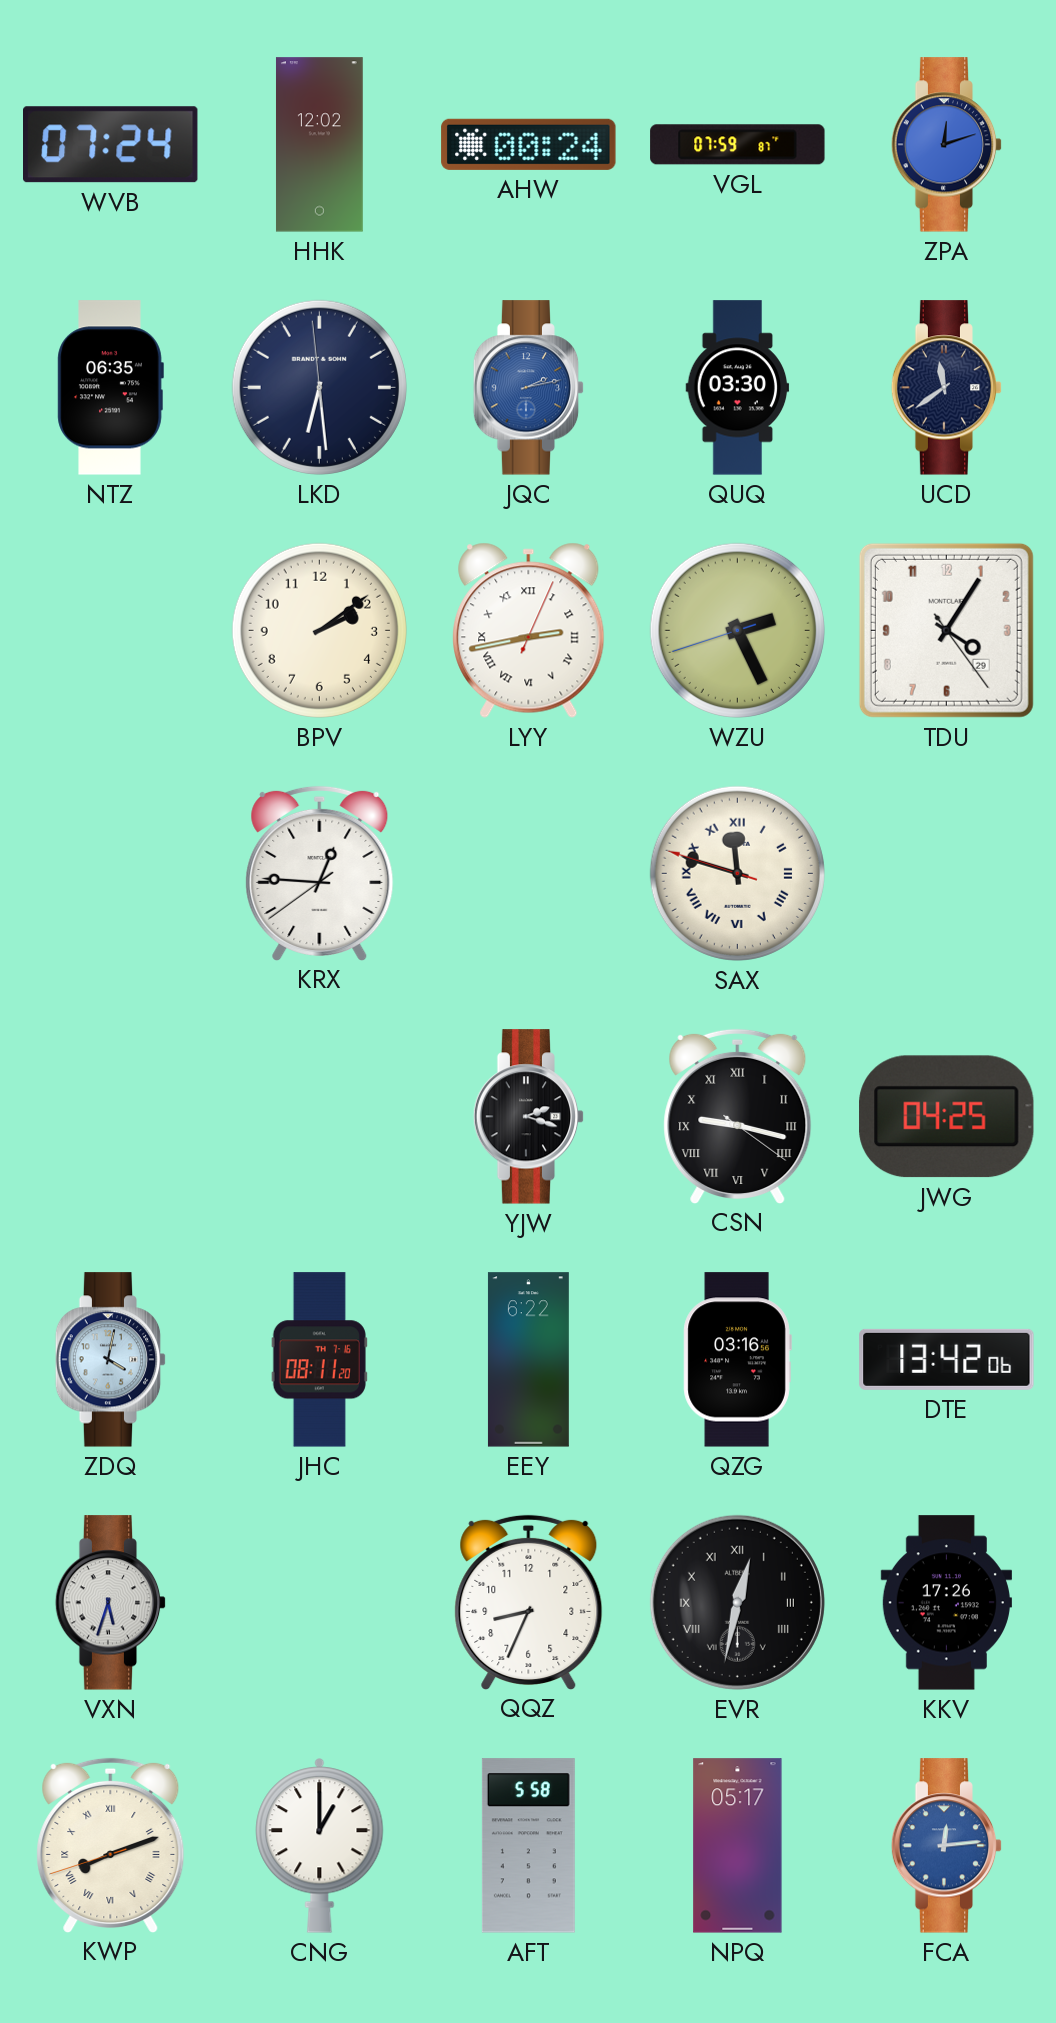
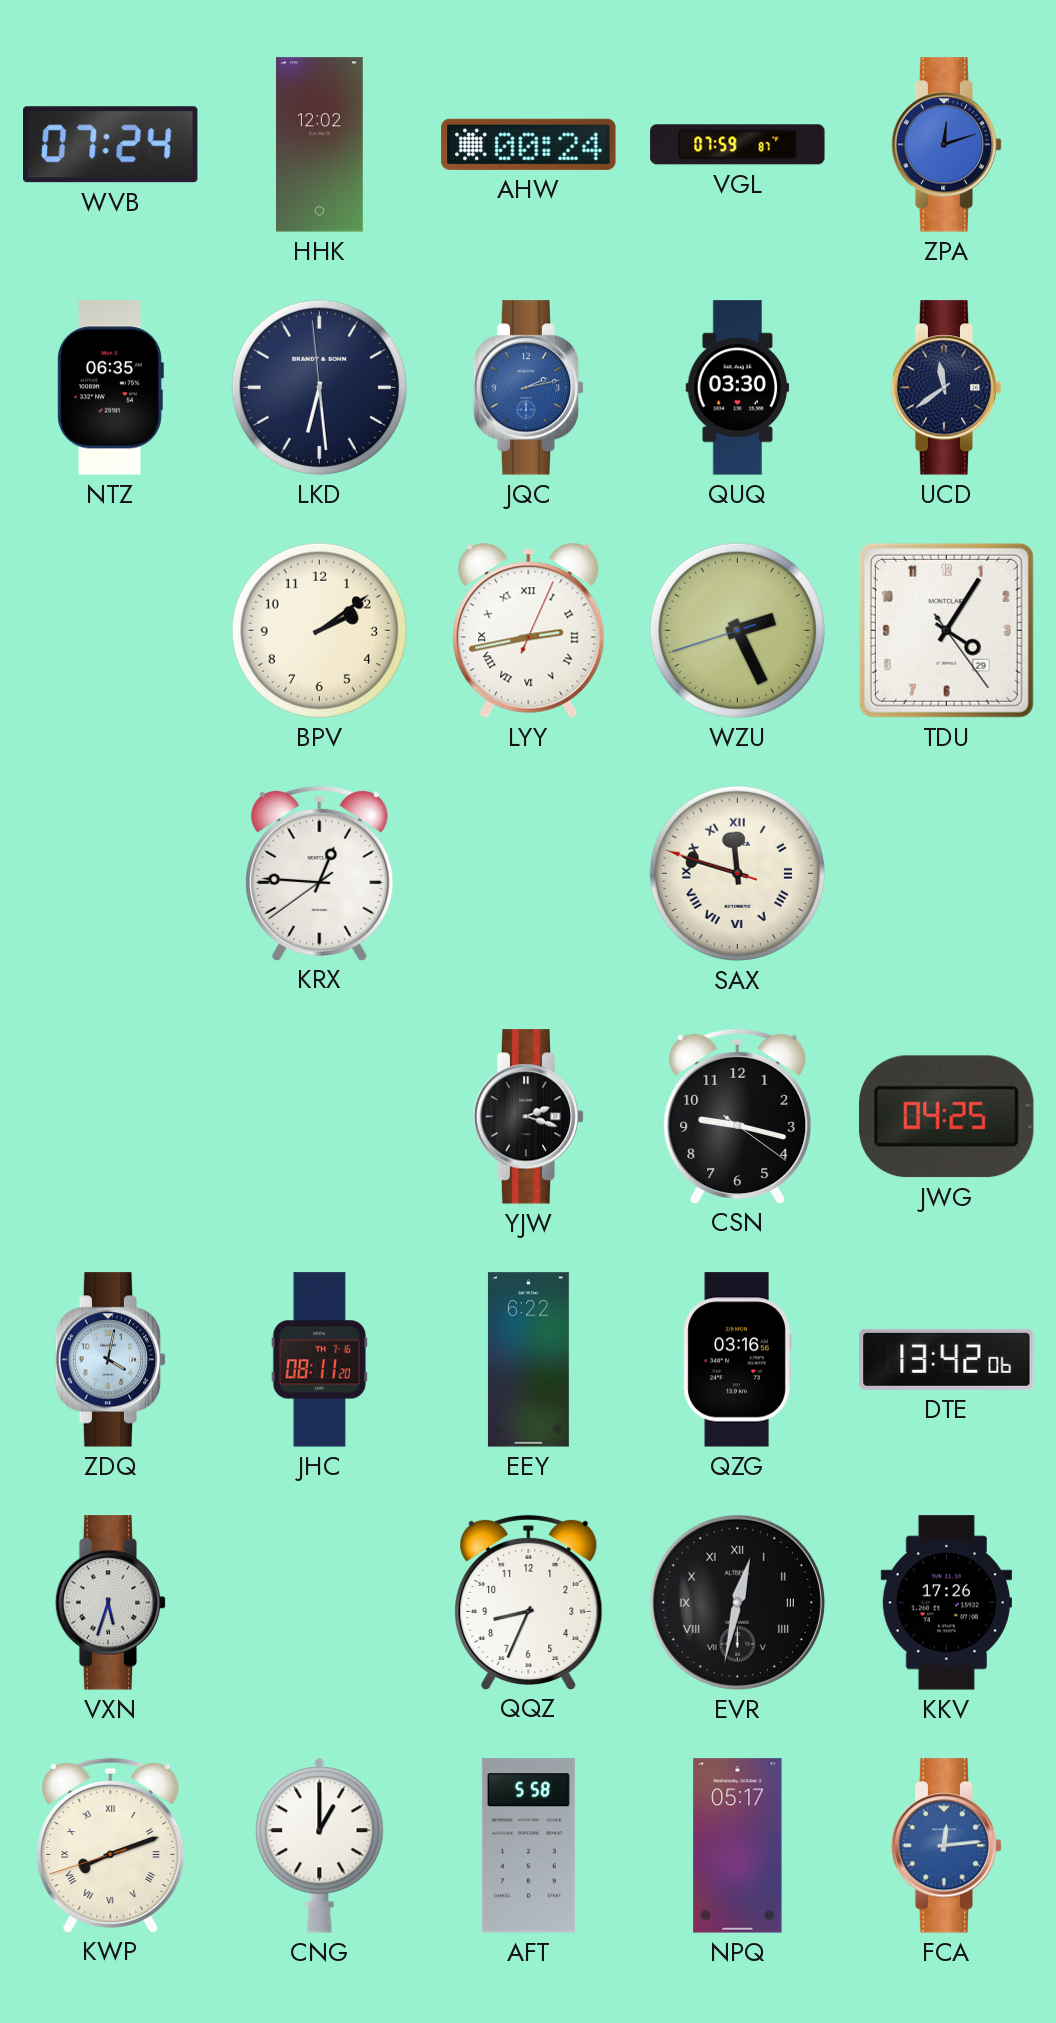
CSN numerals: Roman -> Arabic
